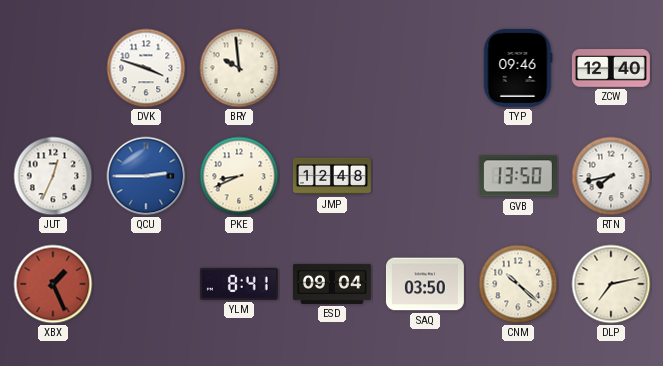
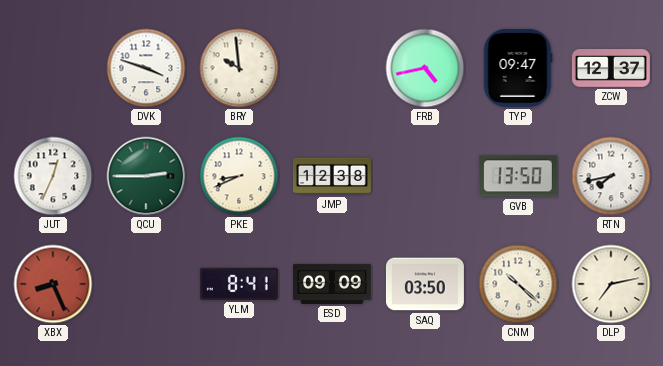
FRB: none -> 4:43
TYP: 09:46 -> 09:47
ZCW: 12:40 -> 12:37
QCU dial: blue -> green
JMP: 12:48 -> 12:38
XBX: 1:26 -> 8:26
ESD: 09:04 -> 09:09
